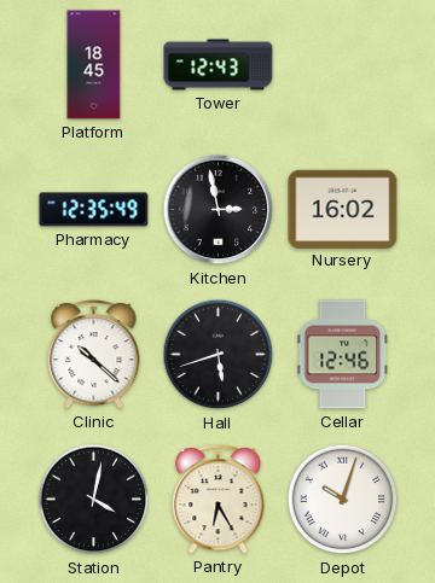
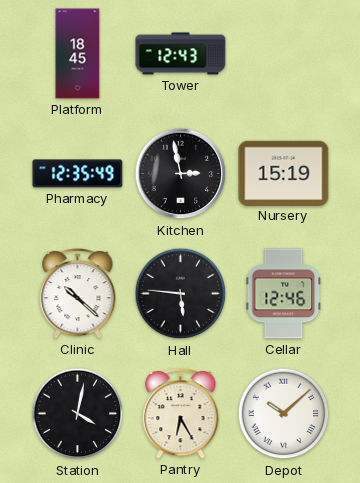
Nursery: 16:02 -> 15:19
Hall: 5:42 -> 5:46
Depot: 10:03 -> 10:08
